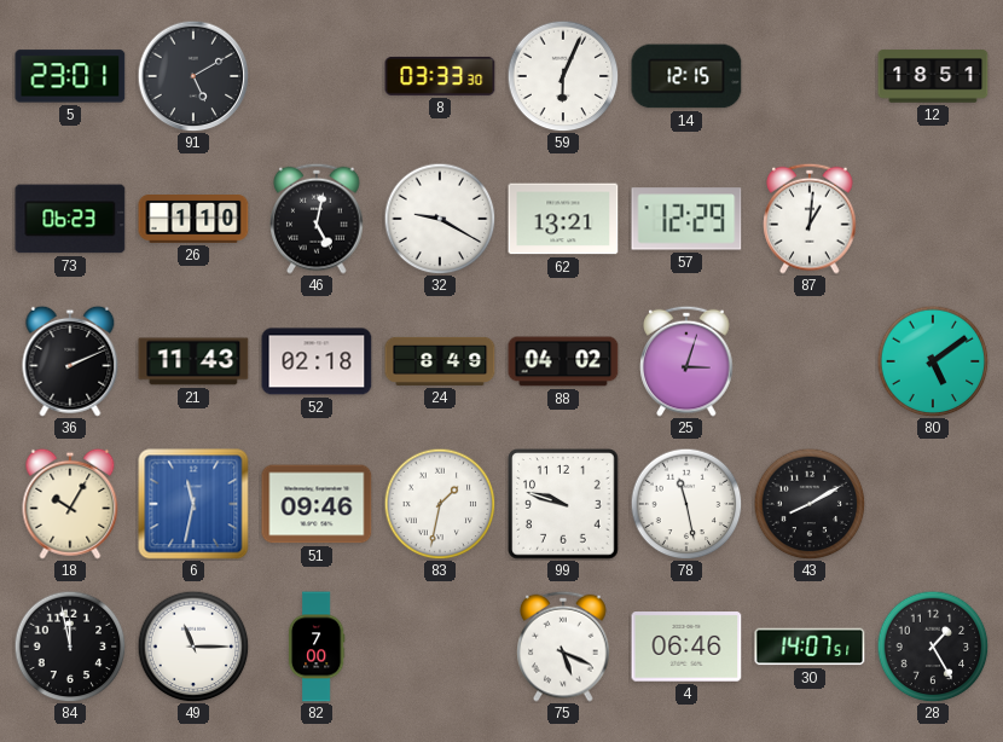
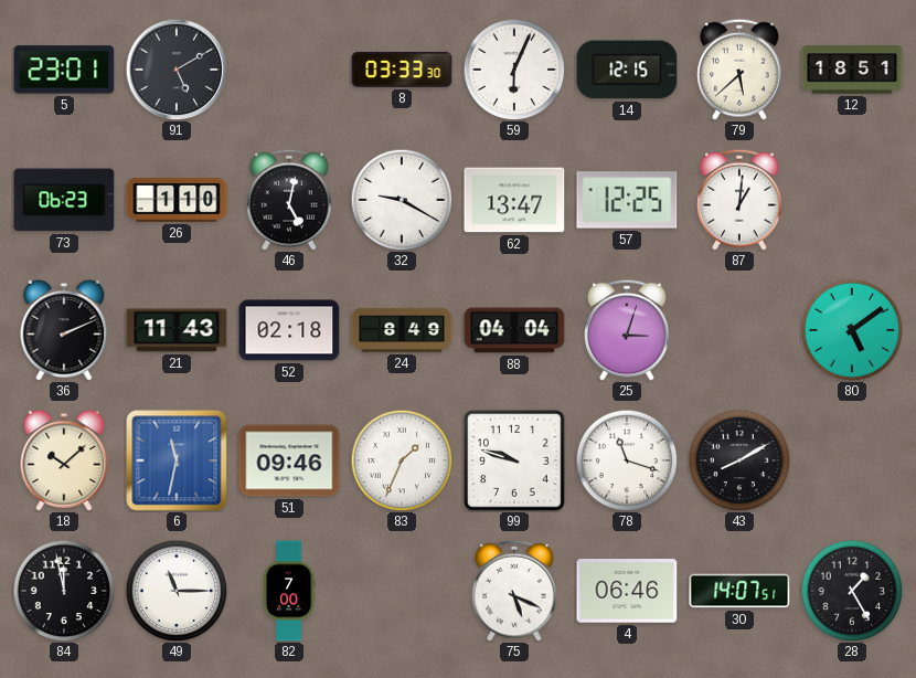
79: none -> 5:38
62: 13:21 -> 13:47
57: 12:29 -> 12:25
88: 04:02 -> 04:04
18: 10:05 -> 10:08
83: 1:32 -> 1:34
78: 11:28 -> 11:18
